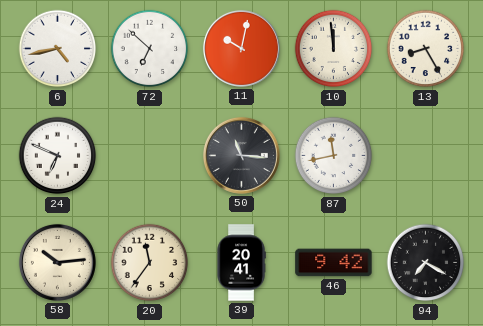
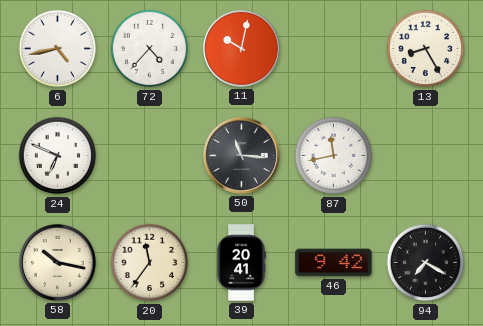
72: 6:52 -> 4:37
10: 11:59 -> none
58: 10:14 -> 10:17
